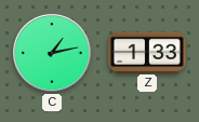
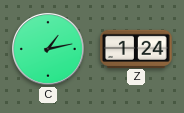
Z: 1:33 -> 1:24
